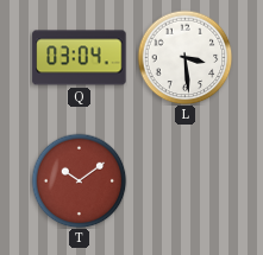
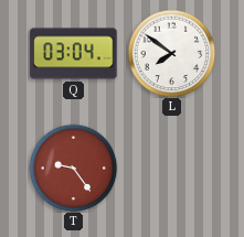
L: 3:29 -> 7:51
T: 10:09 -> 9:24
